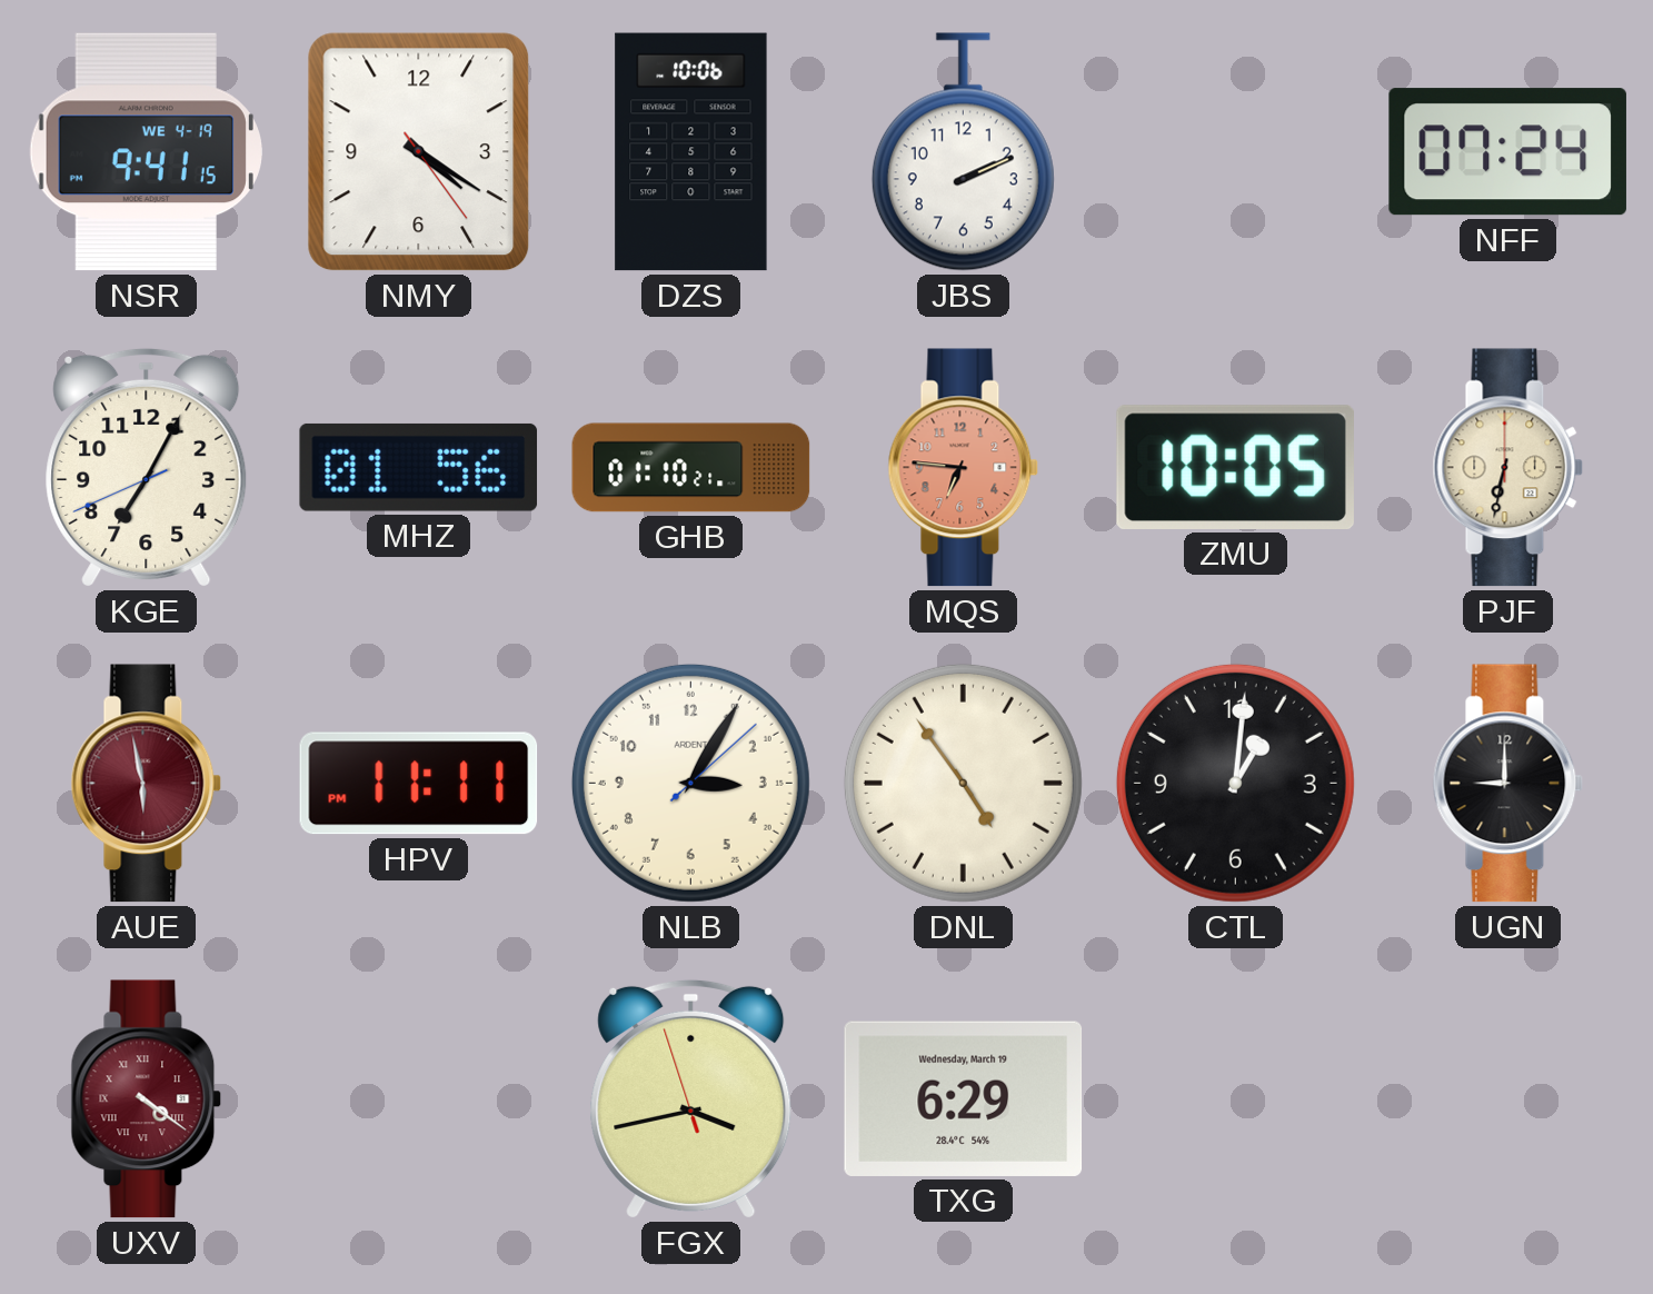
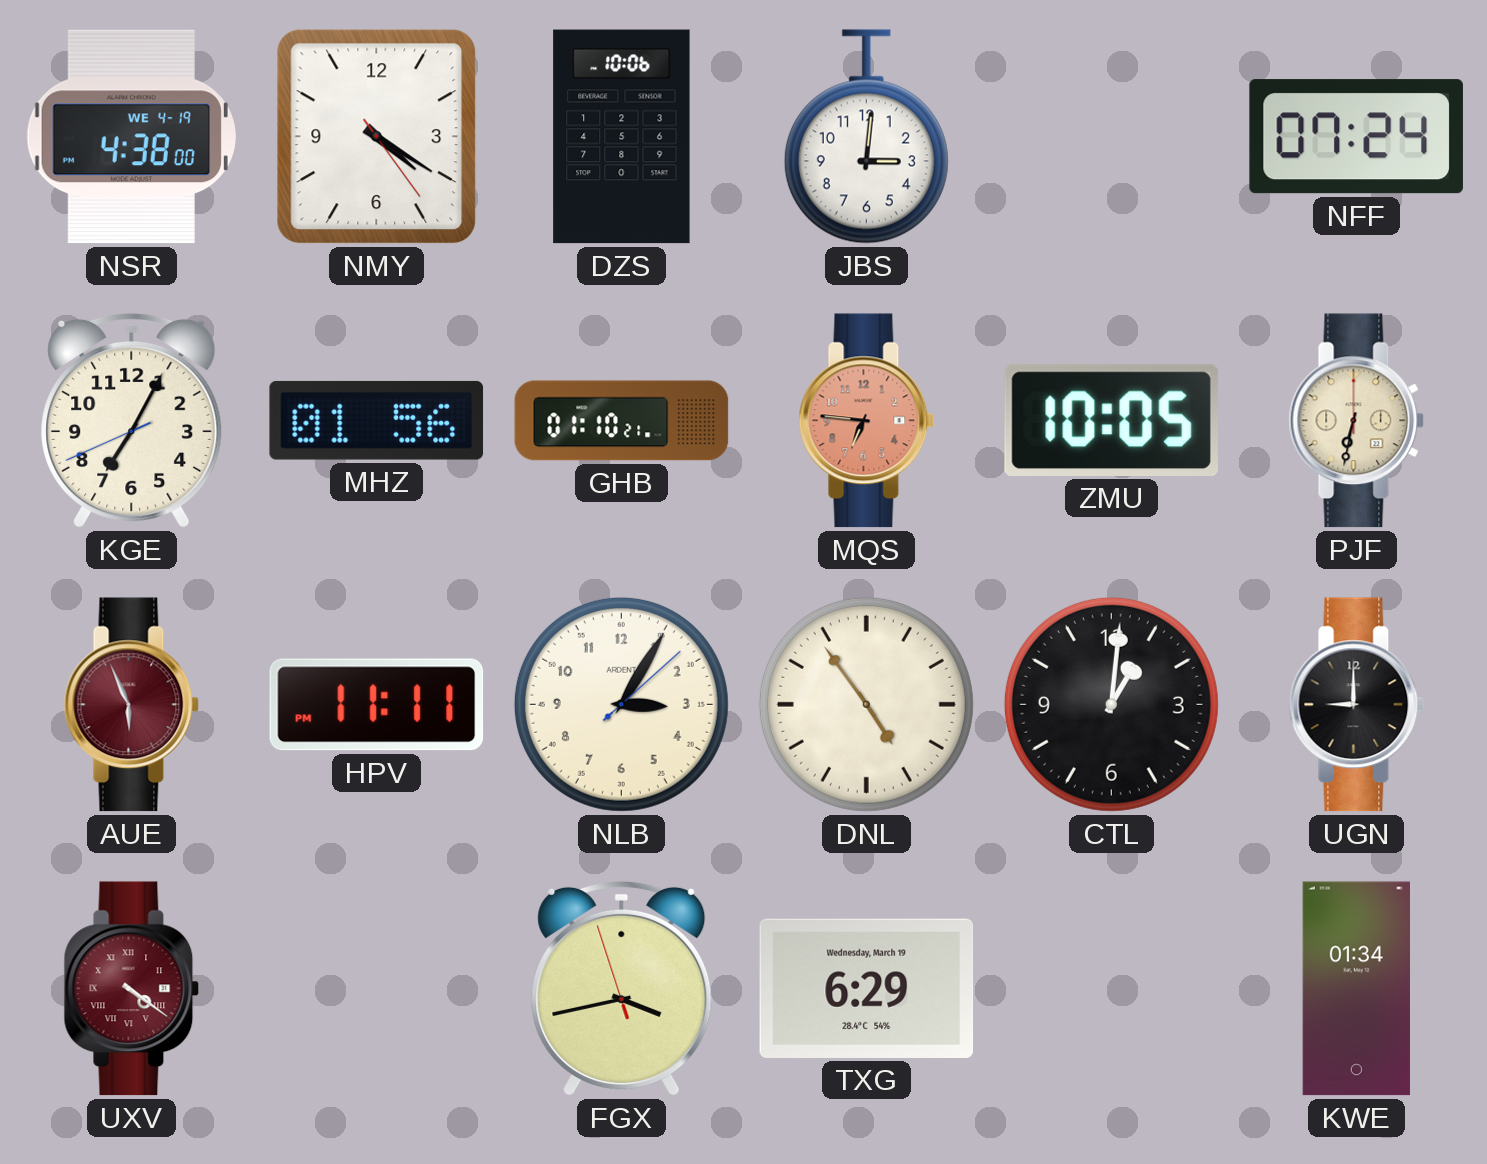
NSR: 9:41 -> 4:38
JBS: 2:11 -> 3:01
AUE: 5:58 -> 5:56
KWE: none -> 01:34
